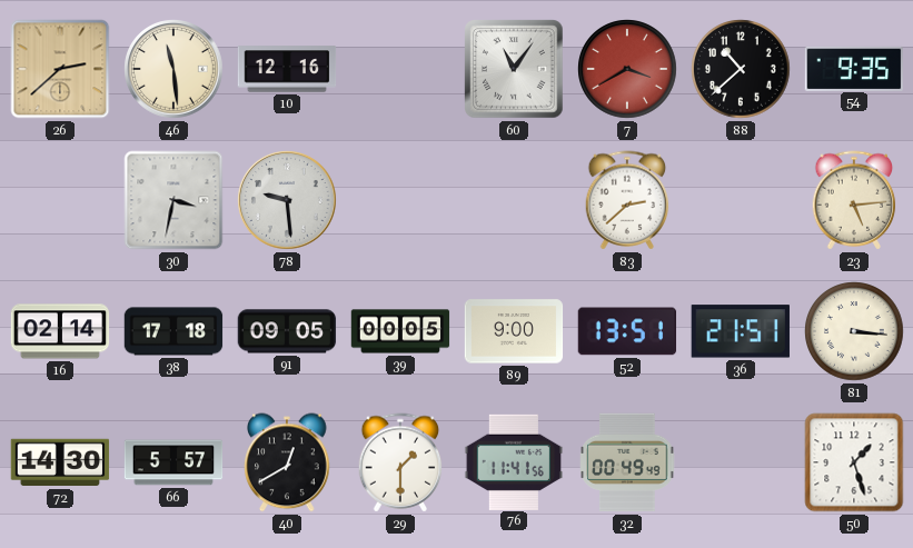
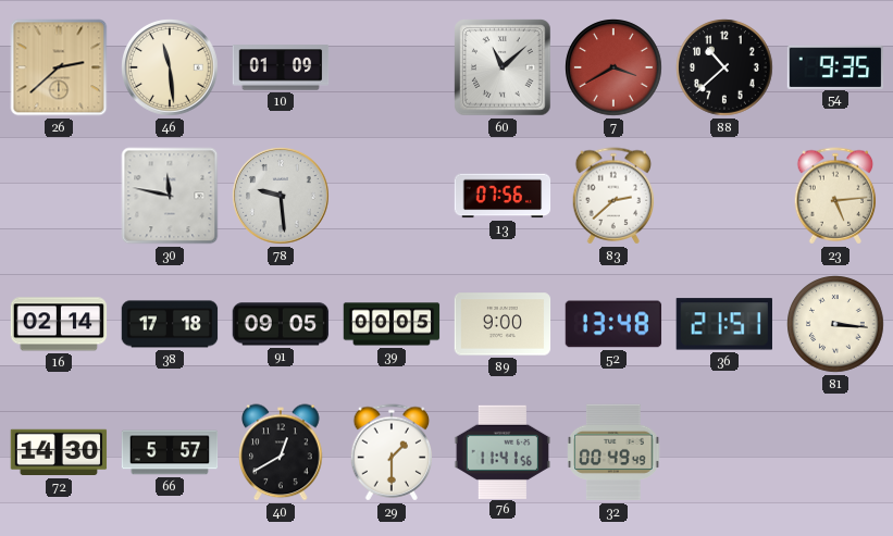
10: 12:16 -> 01:09
60: 11:06 -> 11:08
30: 3:32 -> 11:47
13: none -> 07:56
52: 13:51 -> 13:48
50: 1:27 -> none
